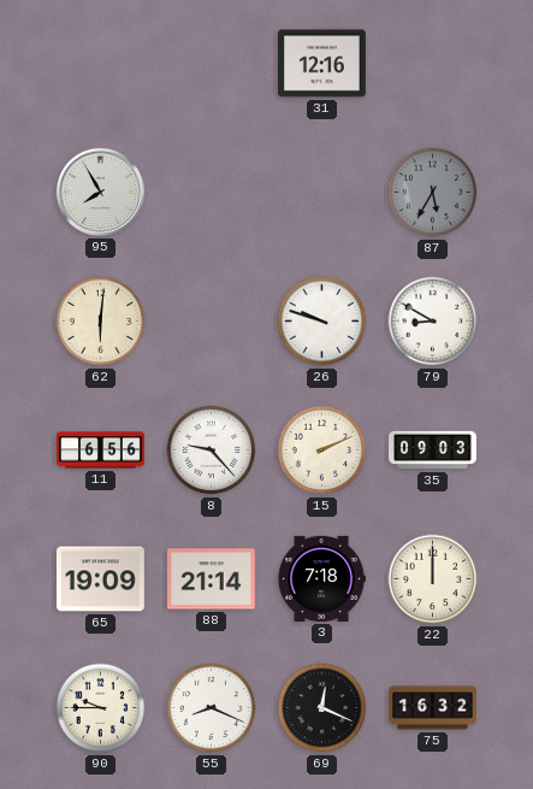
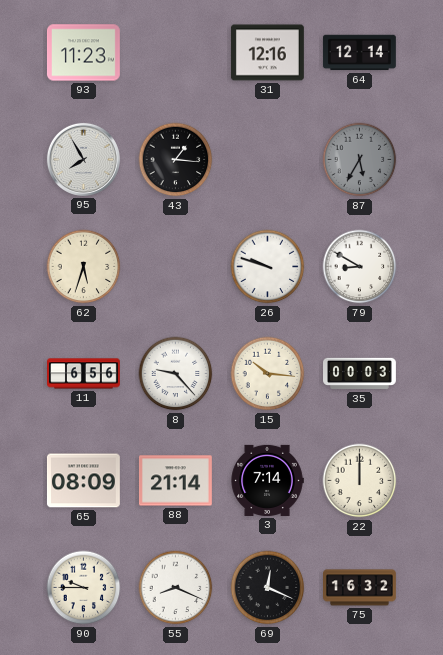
93: none -> 11:23
64: none -> 12:14
43: none -> 1:16
62: 6:01 -> 5:33
15: 2:11 -> 10:16
35: 09:03 -> 00:03
65: 19:09 -> 08:09
3: 7:18 -> 7:14
